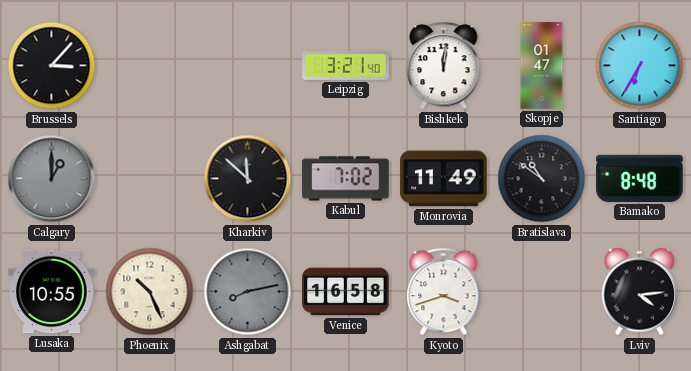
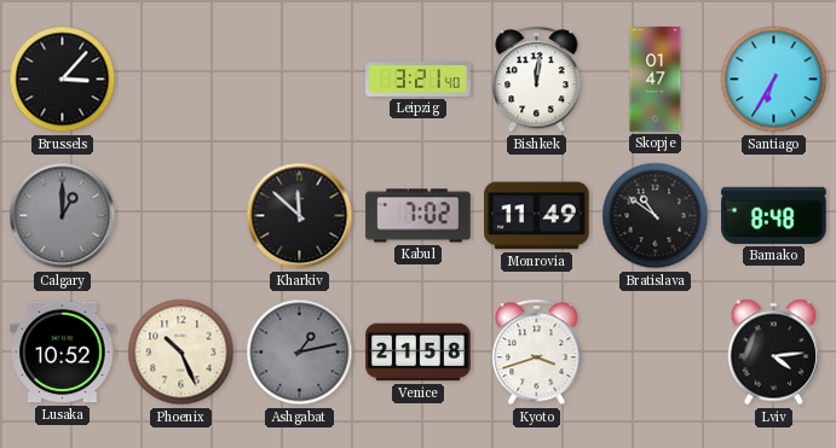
Lusaka: 10:55 -> 10:52
Ashgabat: 8:13 -> 1:13
Venice: 16:58 -> 21:58
